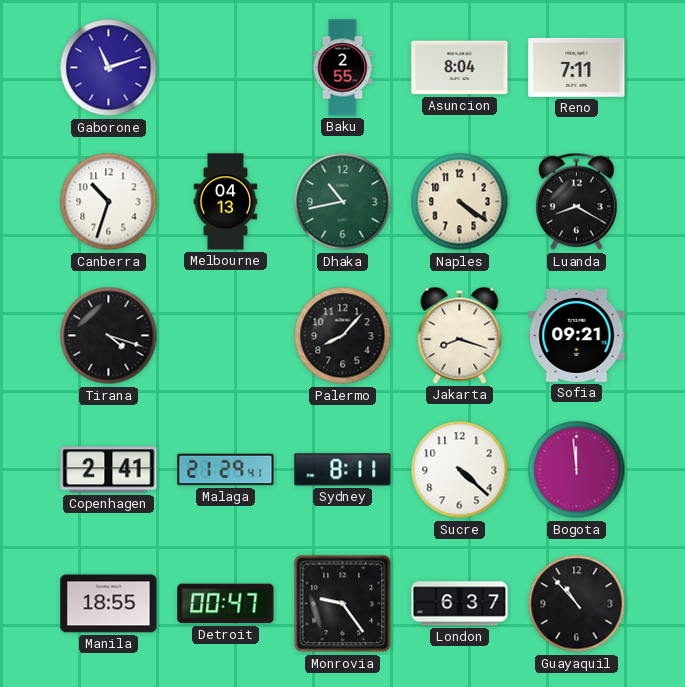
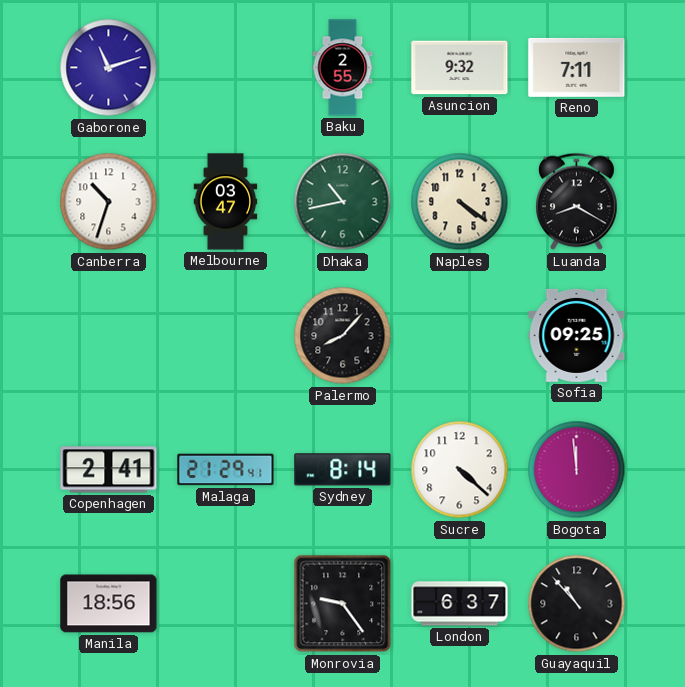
Asuncion: 8:04 -> 9:32
Melbourne: 04:13 -> 03:47
Tirana: 4:18 -> none
Jakarta: 8:18 -> none
Sofia: 09:21 -> 09:25
Sydney: 8:11 -> 8:14
Manila: 18:55 -> 18:56
Detroit: 00:47 -> none
